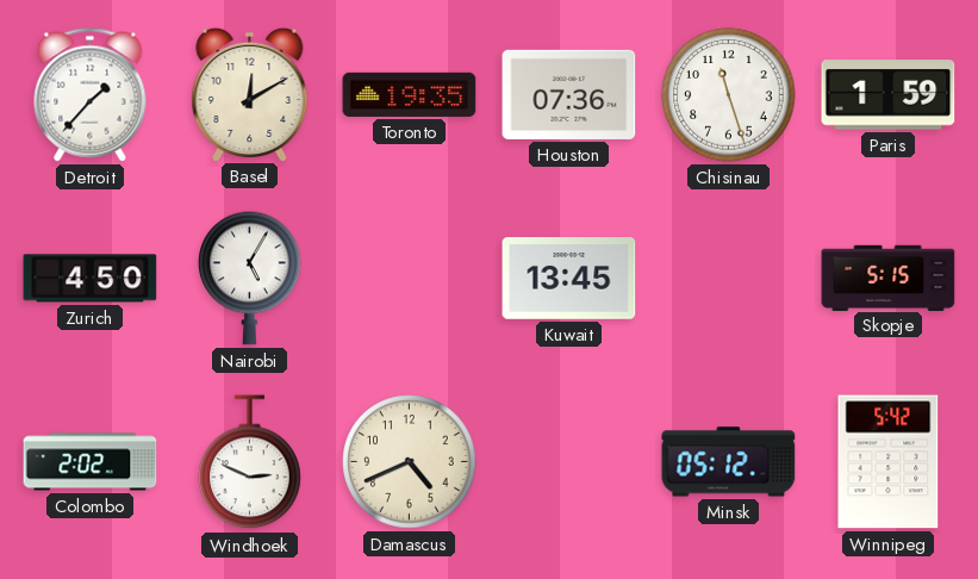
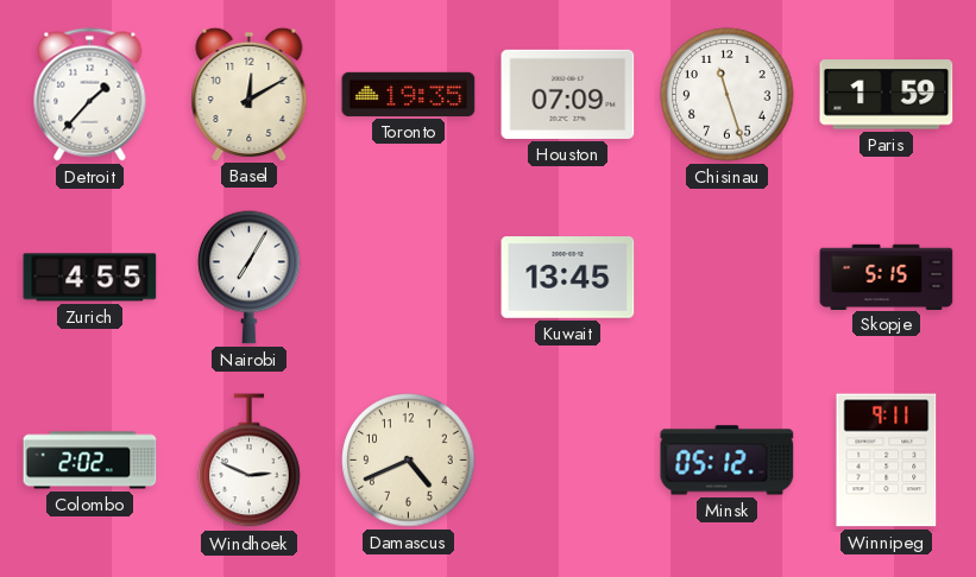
Houston: 07:36 -> 07:09
Zurich: 4:50 -> 4:55
Nairobi: 5:05 -> 7:05
Winnipeg: 5:42 -> 9:11
